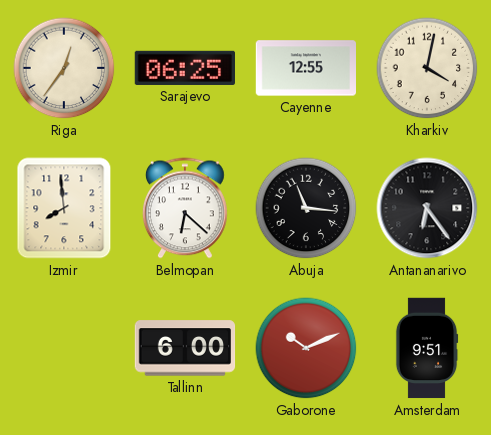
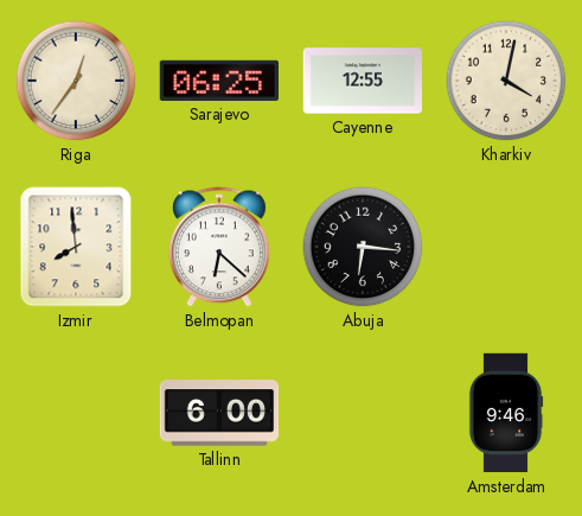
Abuja: 11:16 -> 6:16
Antananarivo: 6:24 -> none
Gaborone: 10:11 -> none
Amsterdam: 9:51 -> 9:46
